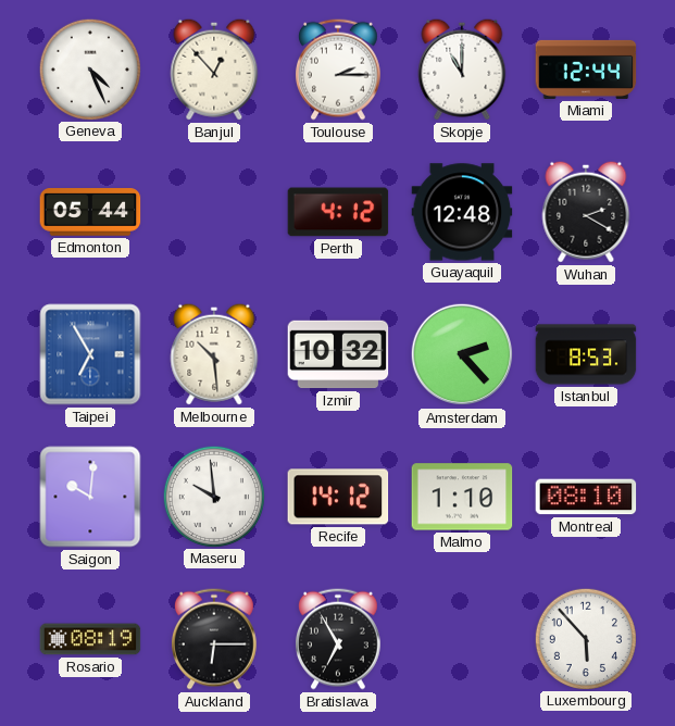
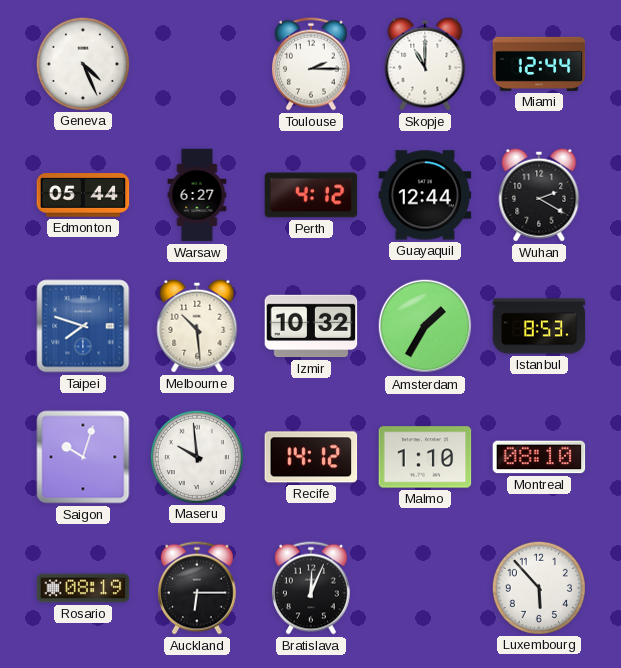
Banjul: 12:53 -> none
Warsaw: none -> 6:27
Guayaquil: 12:48 -> 12:44
Taipei: 6:55 -> 7:48
Amsterdam: 2:23 -> 1:35
Saigon: 10:01 -> 10:03
Bratislava: 6:55 -> 12:04
